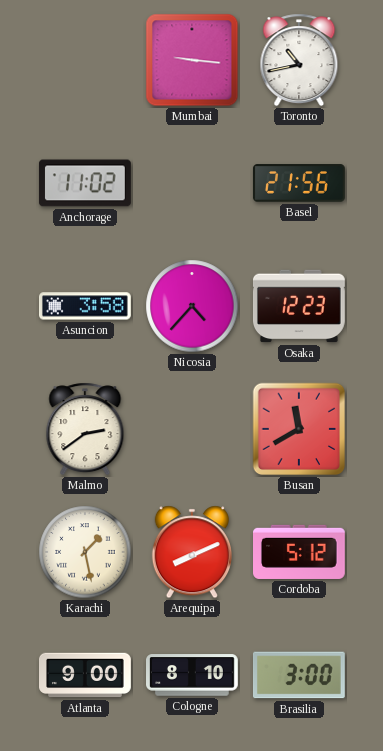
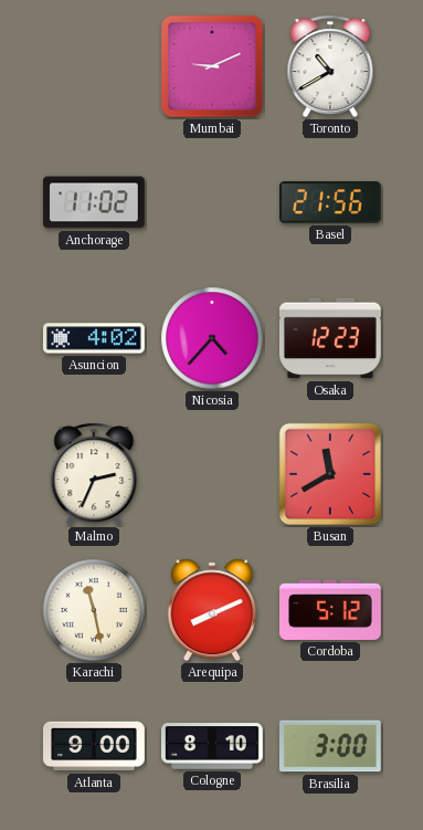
Mumbai: 9:16 -> 9:11
Toronto: 10:43 -> 10:40
Asuncion: 3:58 -> 4:02
Malmo: 2:39 -> 2:34
Karachi: 1:28 -> 11:28
